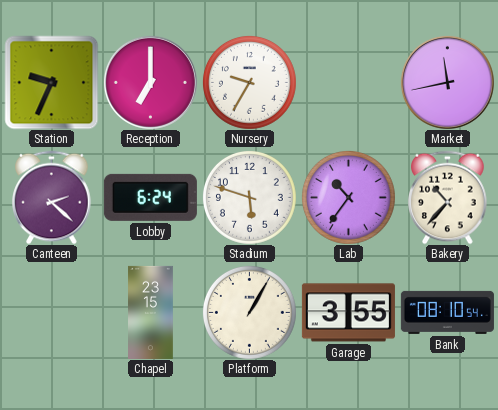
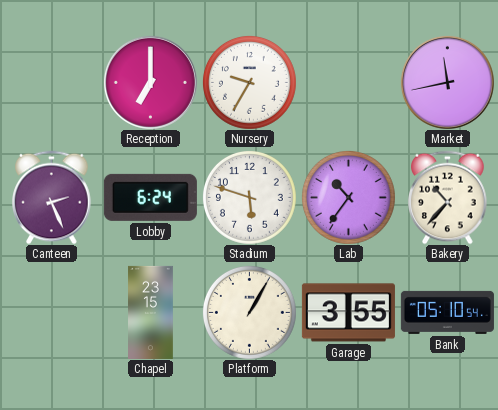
Station: 9:34 -> none
Canteen: 2:22 -> 2:26
Bank: 08:10 -> 05:10
